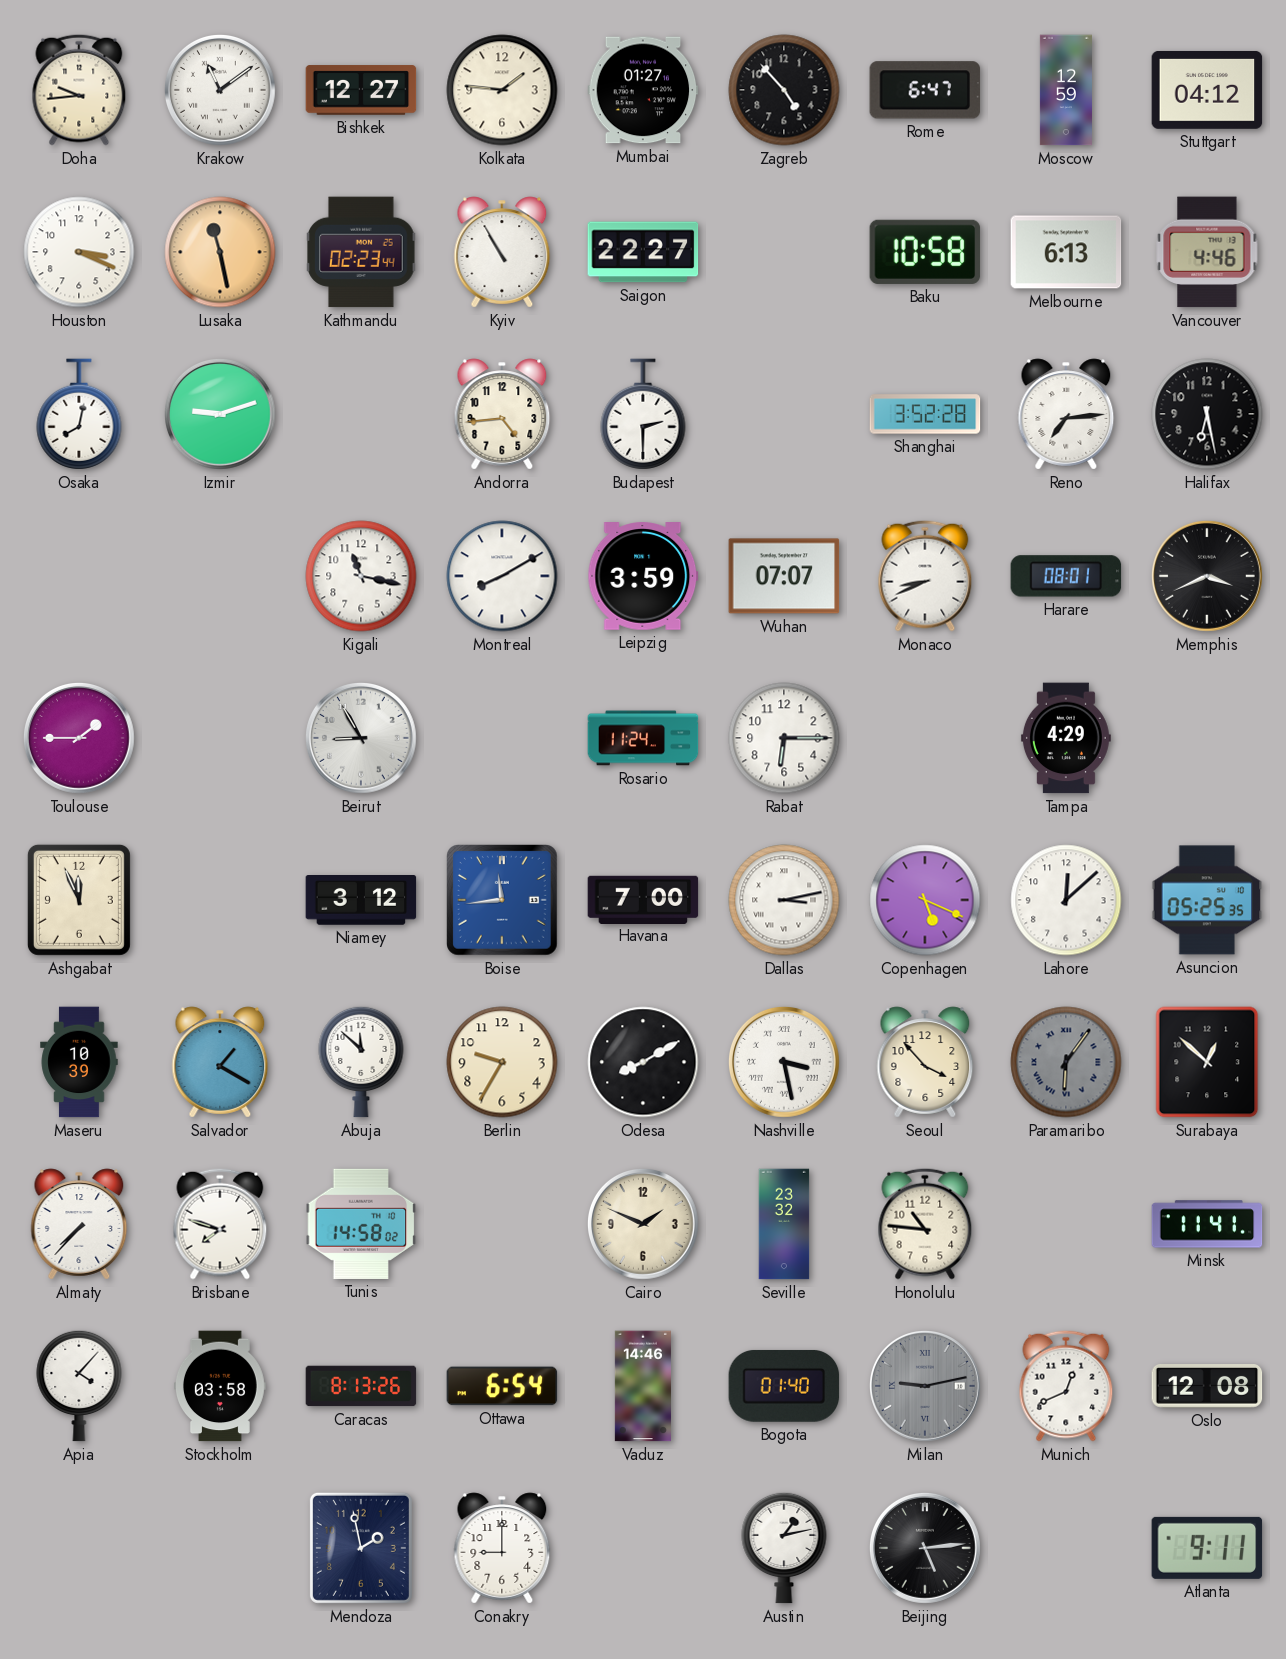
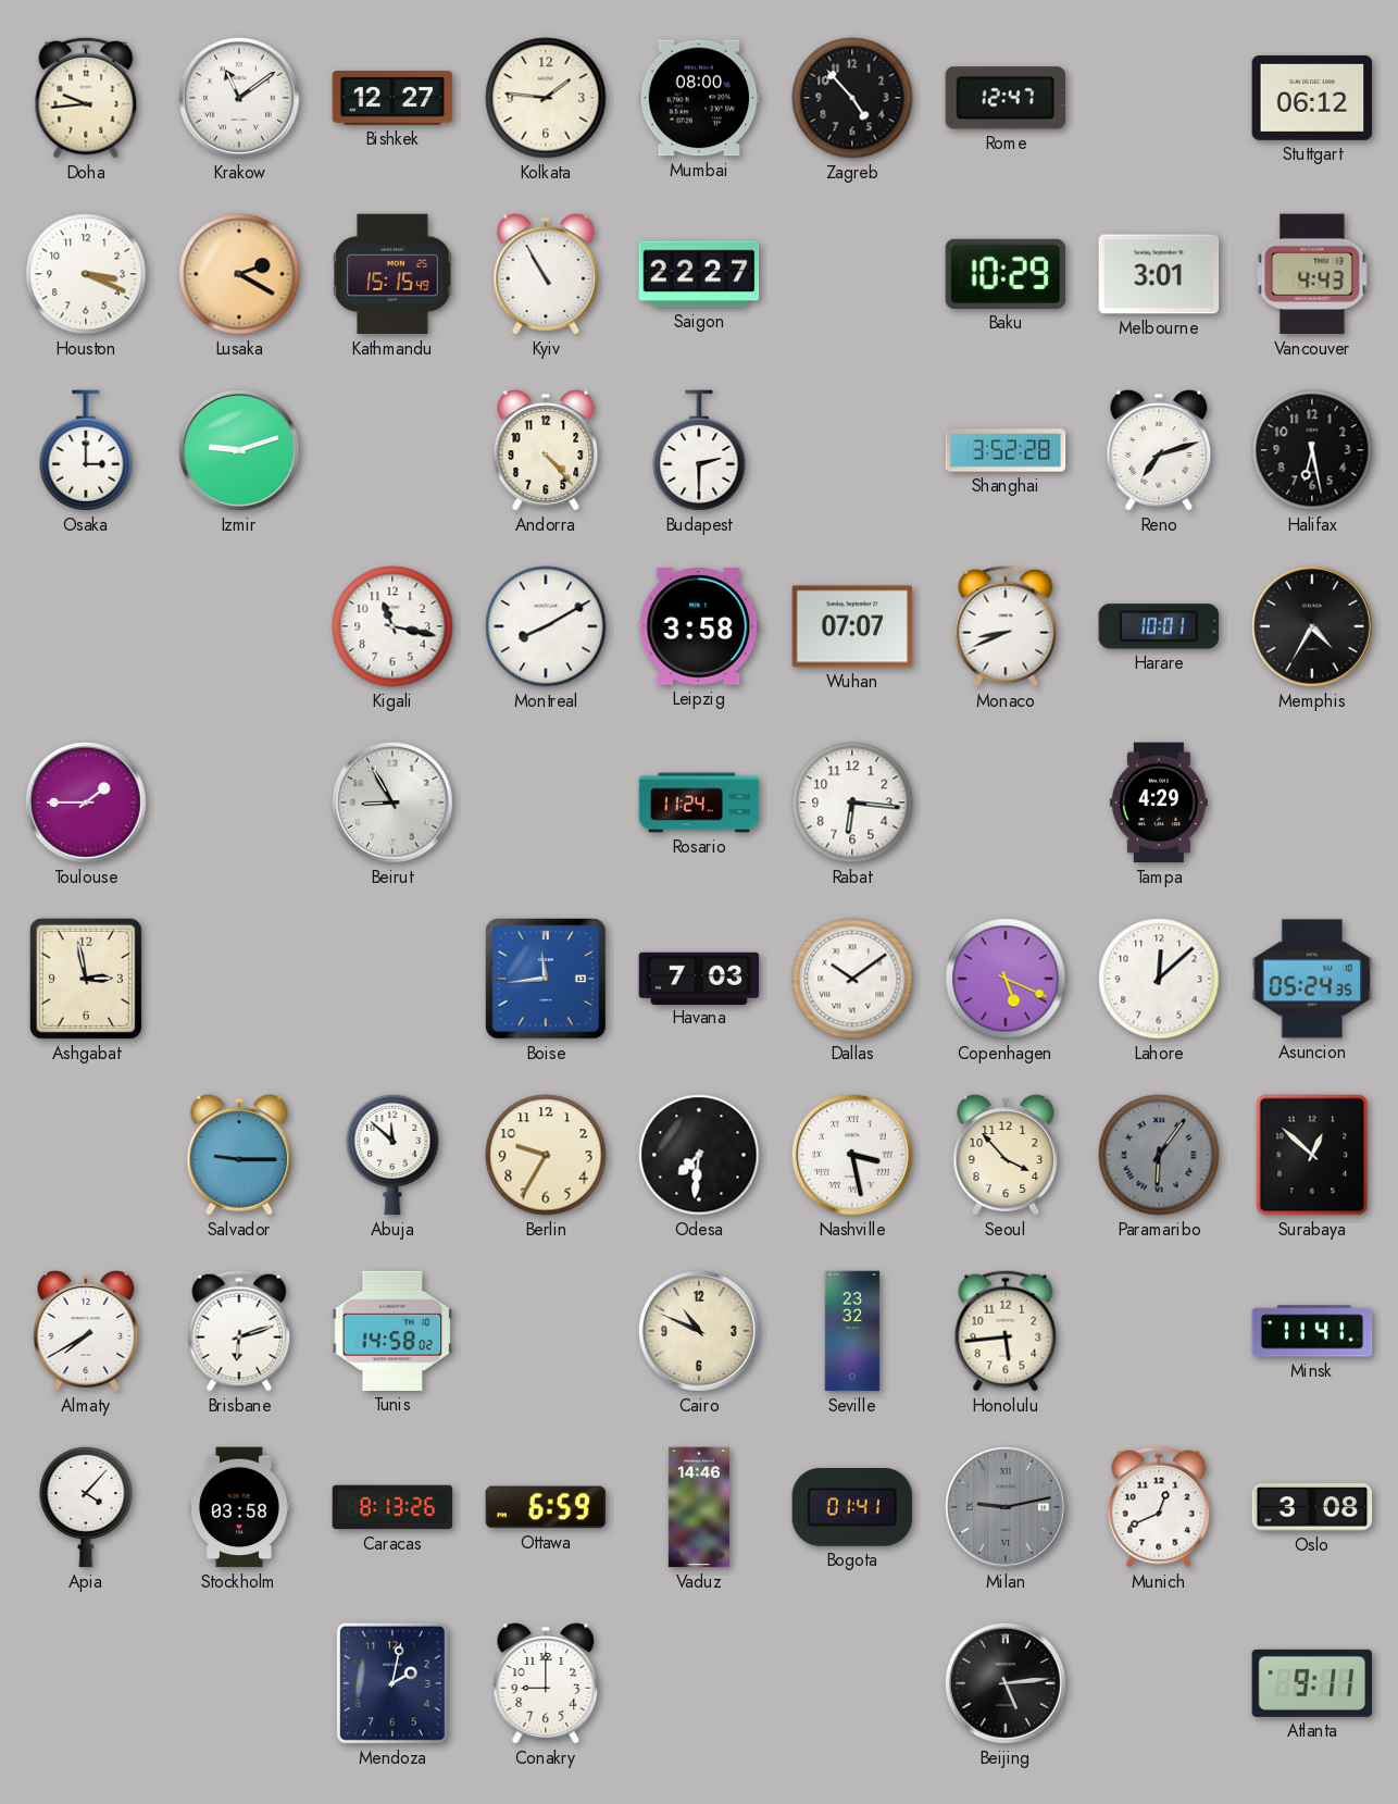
Mumbai: 01:27 -> 08:00
Rome: 6:47 -> 12:47
Moscow: 12:59 -> none
Stuttgart: 04:12 -> 06:12
Lusaka: 11:28 -> 2:20
Kathmandu: 02:23 -> 15:15
Baku: 10:58 -> 10:29
Melbourne: 6:13 -> 3:01
Vancouver: 4:46 -> 4:43
Osaka: 8:02 -> 3:00
Andorra: 4:44 -> 4:23
Reno: 7:14 -> 7:12
Leipzig: 3:59 -> 3:58
Harare: 08:01 -> 10:01
Memphis: 3:41 -> 4:35
Rabat: 6:15 -> 6:16
Ashgabat: 11:56 -> 2:58
Niamey: 3:12 -> none
Havana: 7:00 -> 7:03
Dallas: 3:13 -> 10:09
Asuncion: 05:25 -> 05:24
Maseru: 10:39 -> none
Salvador: 1:20 -> 9:15
Odesa: 8:10 -> 7:31
Almaty: 7:37 -> 7:40
Brisbane: 7:48 -> 6:12
Cairo: 1:49 -> 10:49
Honolulu: 10:46 -> 5:44
Ottawa: 6:54 -> 6:59
Bogota: 01:40 -> 01:41
Oslo: 12:08 -> 3:08
Mendoza: 1:58 -> 2:02
Austin: 1:13 -> none
